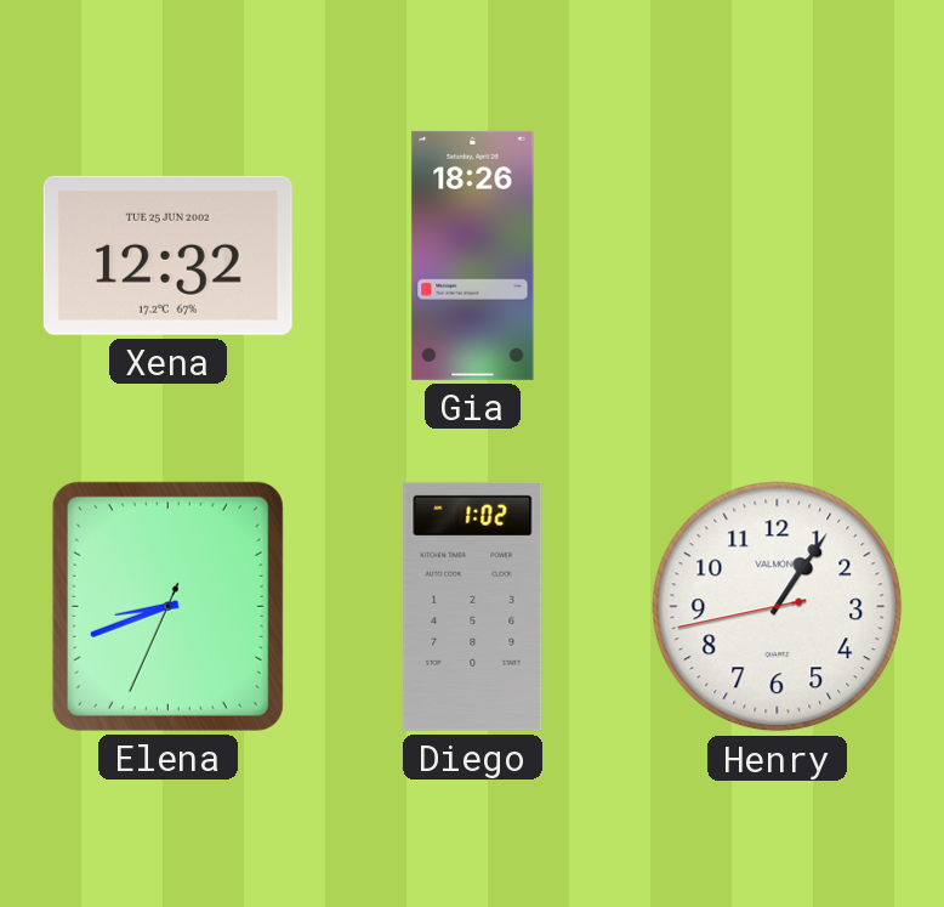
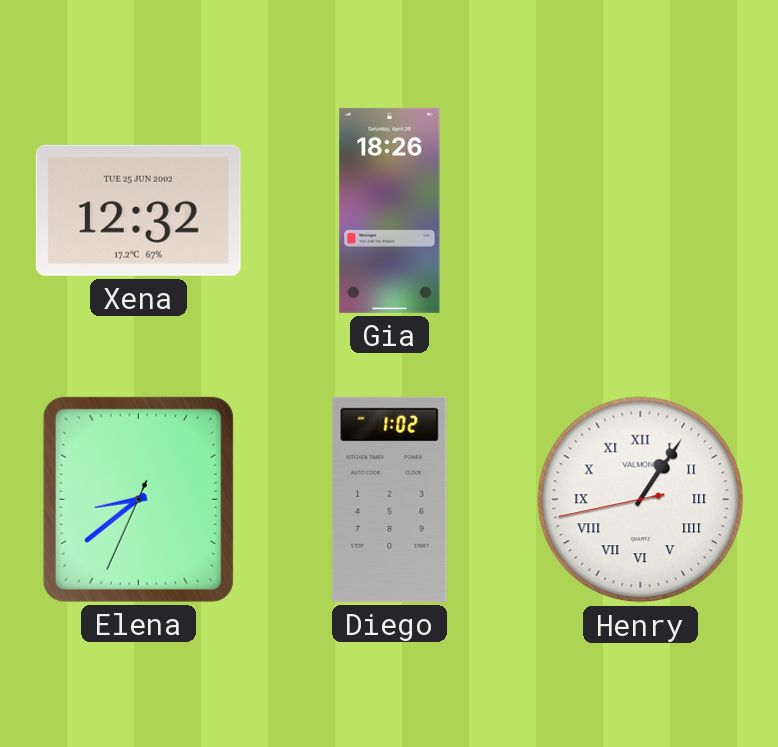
Elena: 8:41 -> 8:38
Henry numerals: Arabic -> Roman
